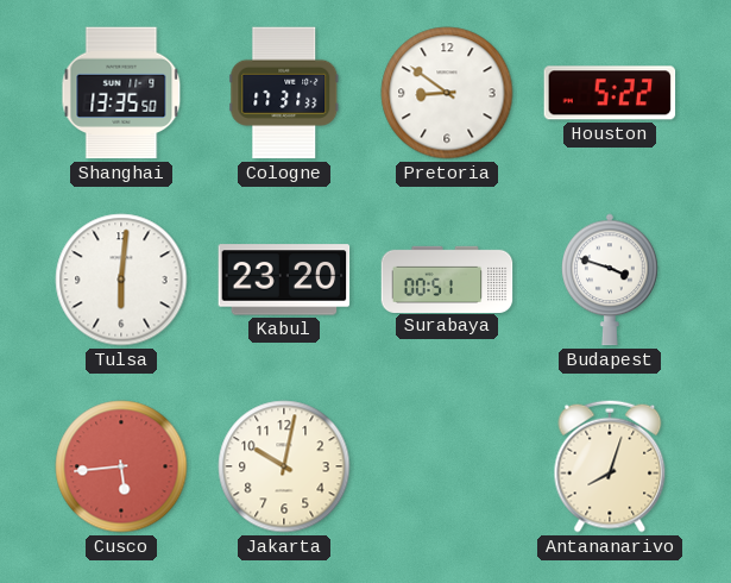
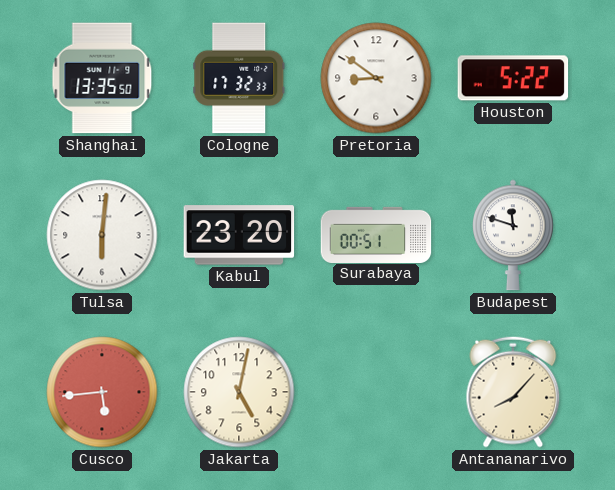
Cologne: 17:31 -> 17:32
Budapest: 3:48 -> 11:48
Jakarta: 10:02 -> 5:02
Antananarivo: 8:03 -> 8:07
